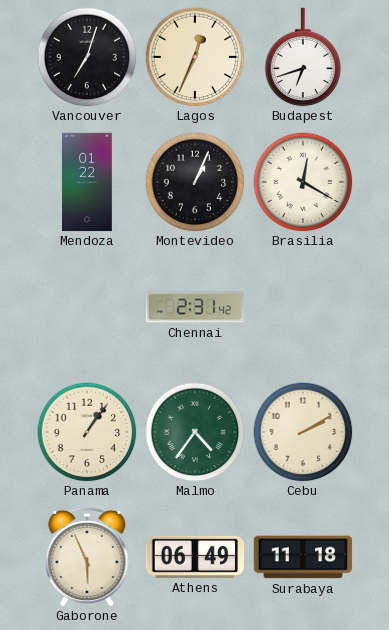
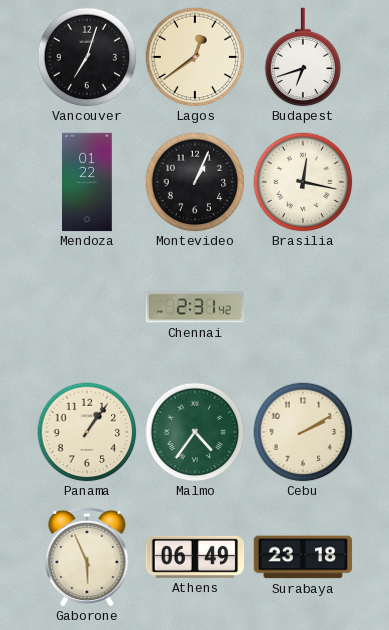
Lagos: 12:34 -> 12:39
Brasilia: 12:20 -> 12:17
Surabaya: 11:18 -> 23:18
